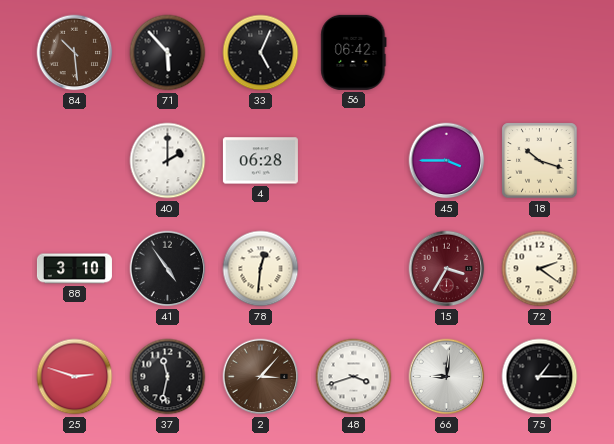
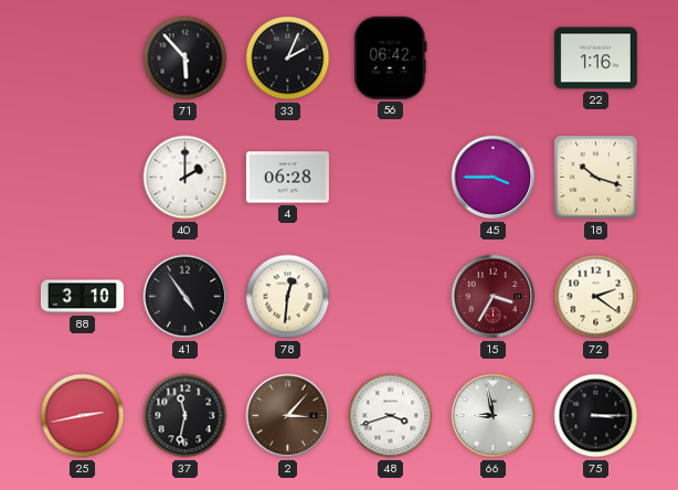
84: 10:29 -> none
33: 5:04 -> 2:04
22: none -> 1:16
25: 2:48 -> 2:43
66: 9:01 -> 8:58
75: 1:15 -> 3:15
